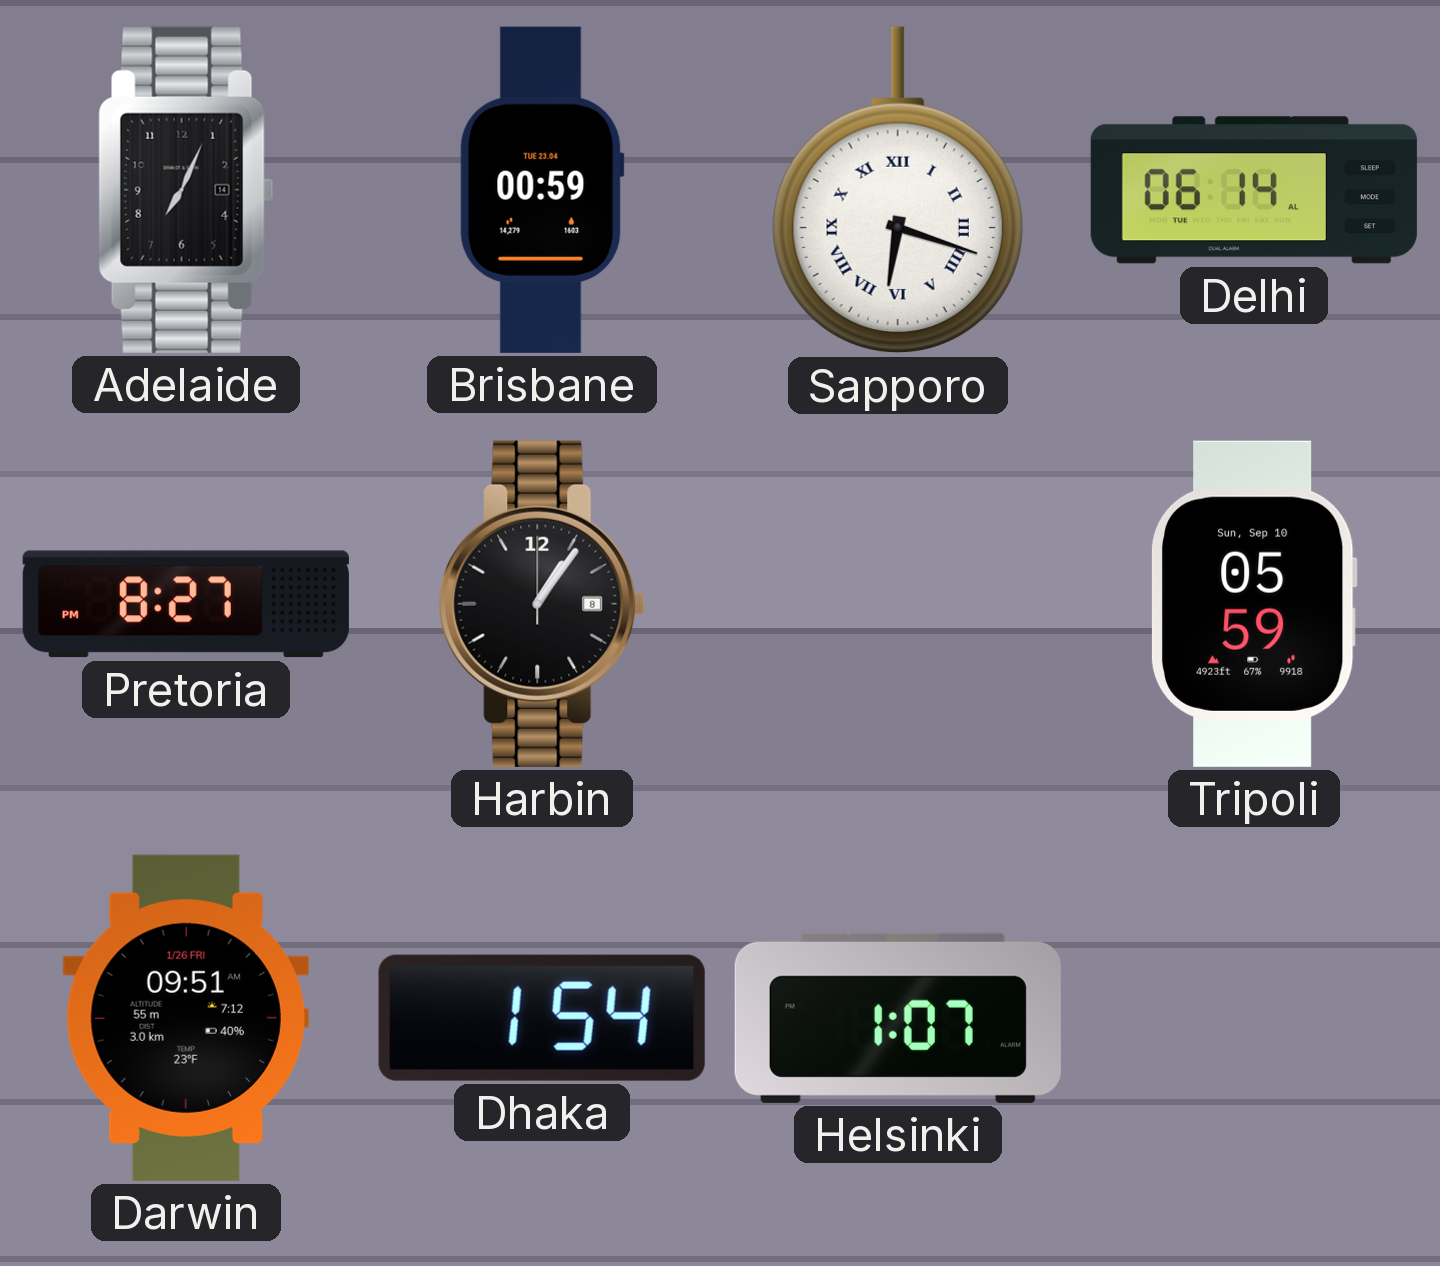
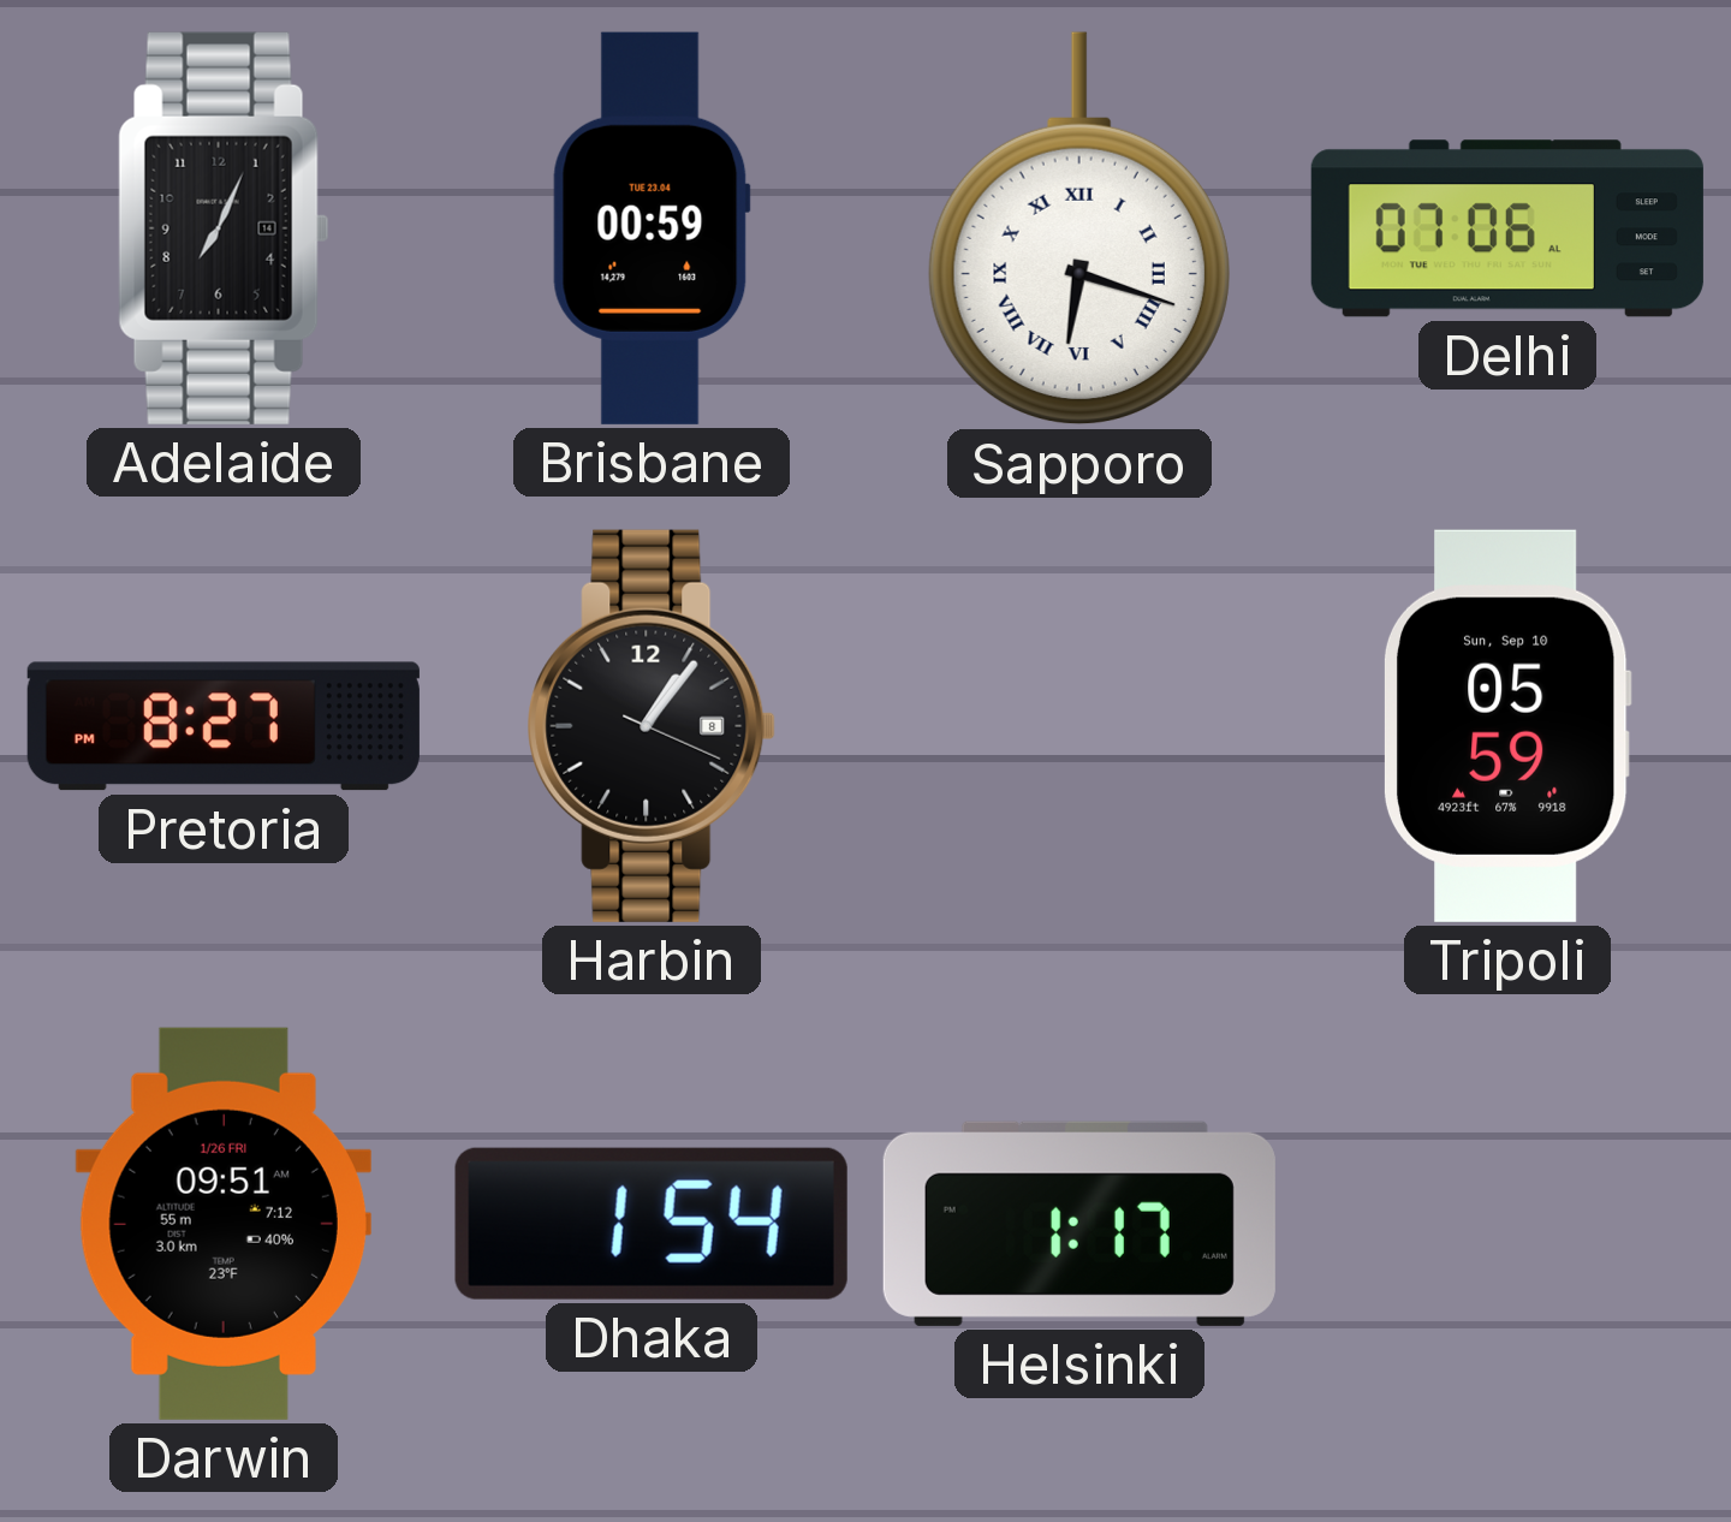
Delhi: 06:14 -> 07:06
Harbin: 1:06:00 -> 1:06:19
Helsinki: 1:07 -> 1:17
